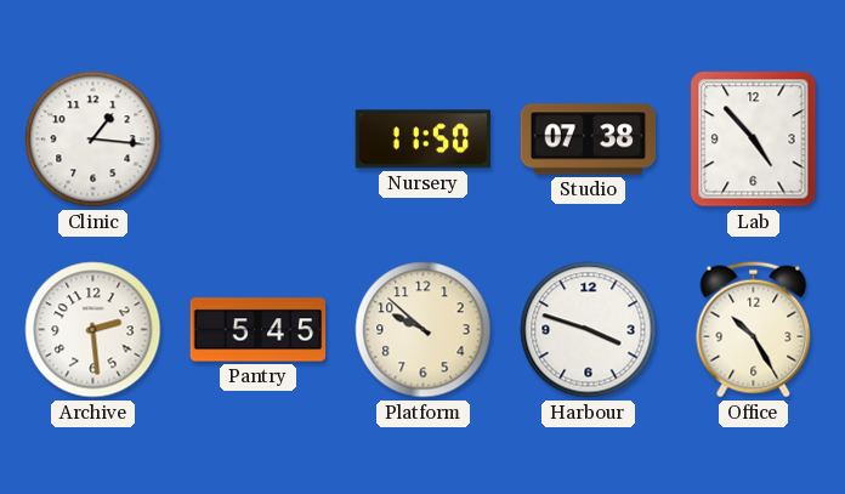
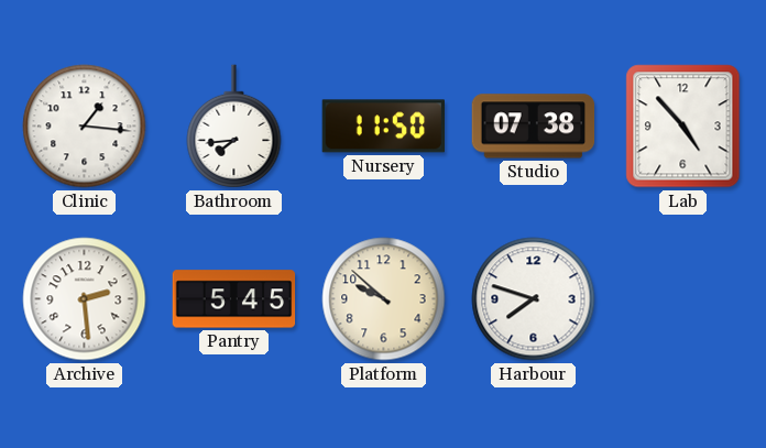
Bathroom: none -> 7:44
Harbour: 3:48 -> 7:48
Office: 10:25 -> none
